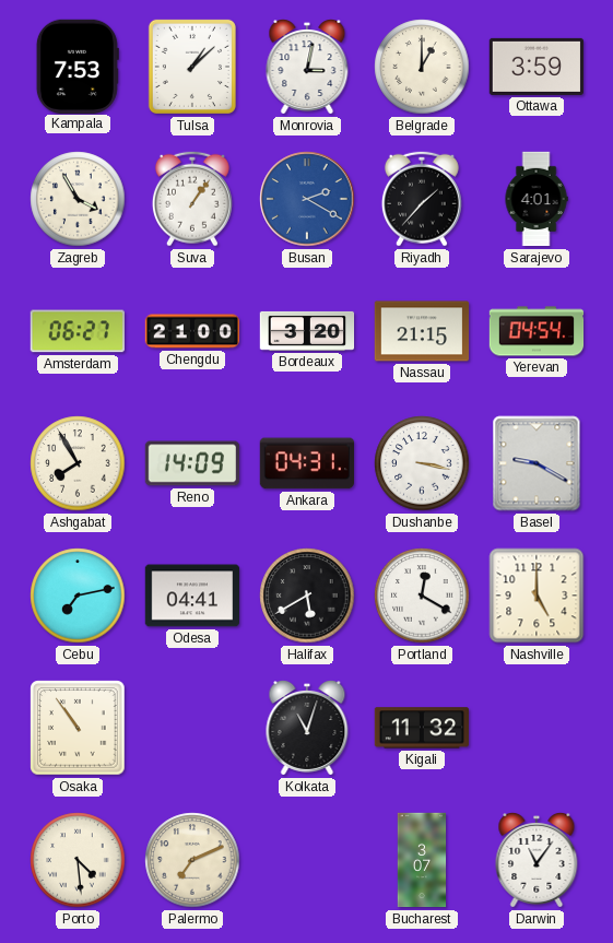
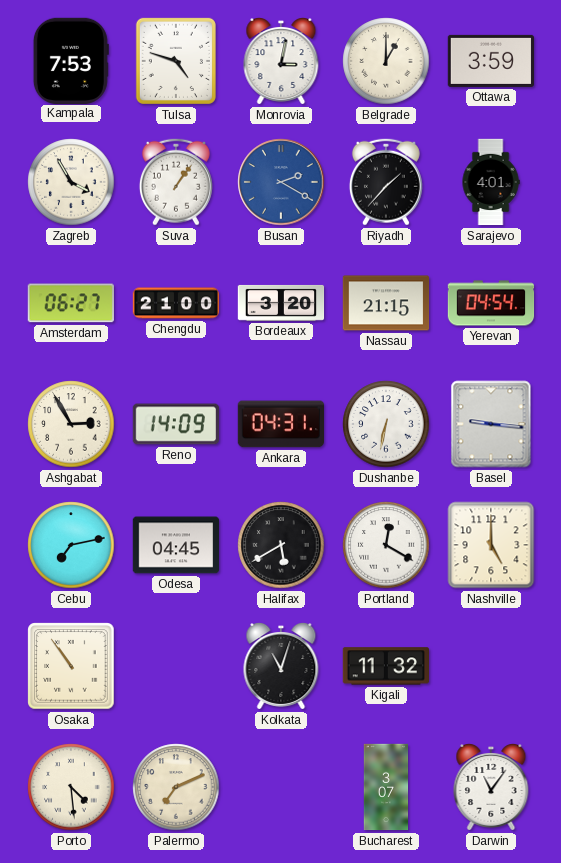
Tulsa: 1:08 -> 4:48
Ashgabat: 7:55 -> 2:55
Dushanbe: 3:17 -> 6:32
Basel: 9:20 -> 9:16
Odesa: 04:41 -> 04:45
